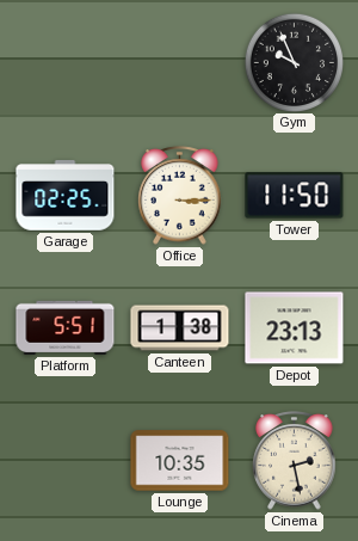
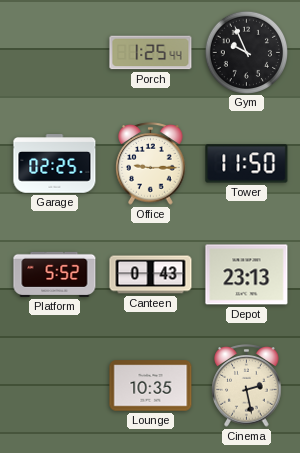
Porch: none -> 1:25
Office: 3:15 -> 9:15
Platform: 5:51 -> 5:52
Canteen: 1:38 -> 0:43
